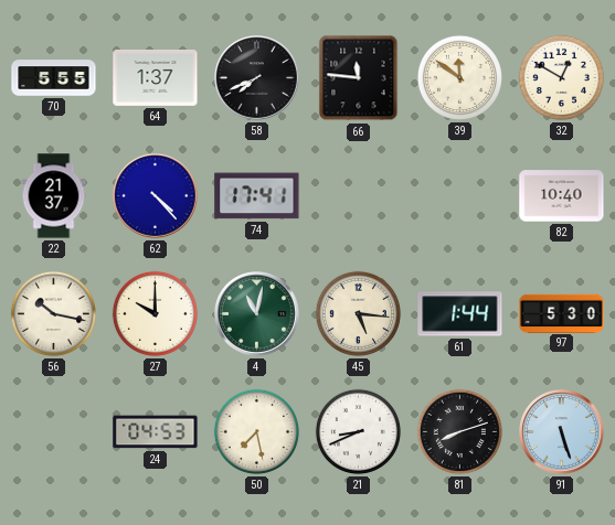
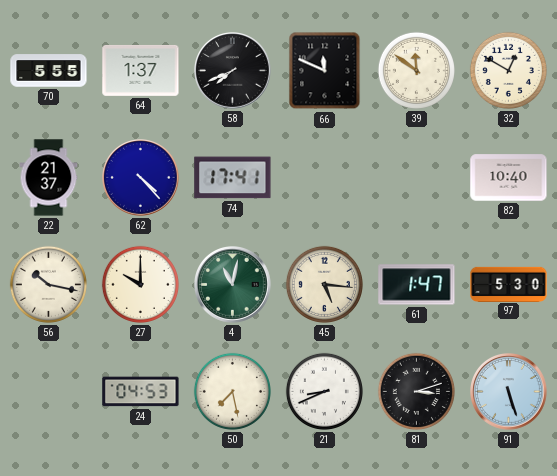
66: 11:46 -> 11:49
61: 1:44 -> 1:47
81: 8:12 -> 3:12
